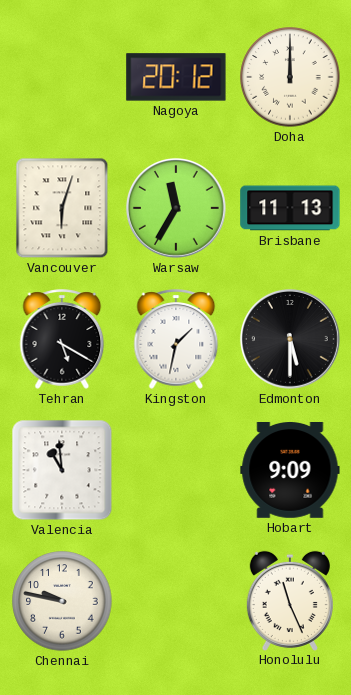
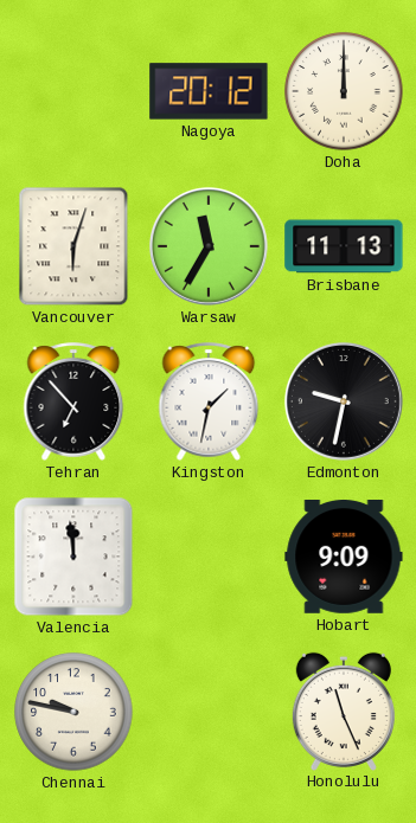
Tehran: 5:20 -> 6:53
Edmonton: 5:30 -> 9:32
Valencia: 10:59 -> 11:59
